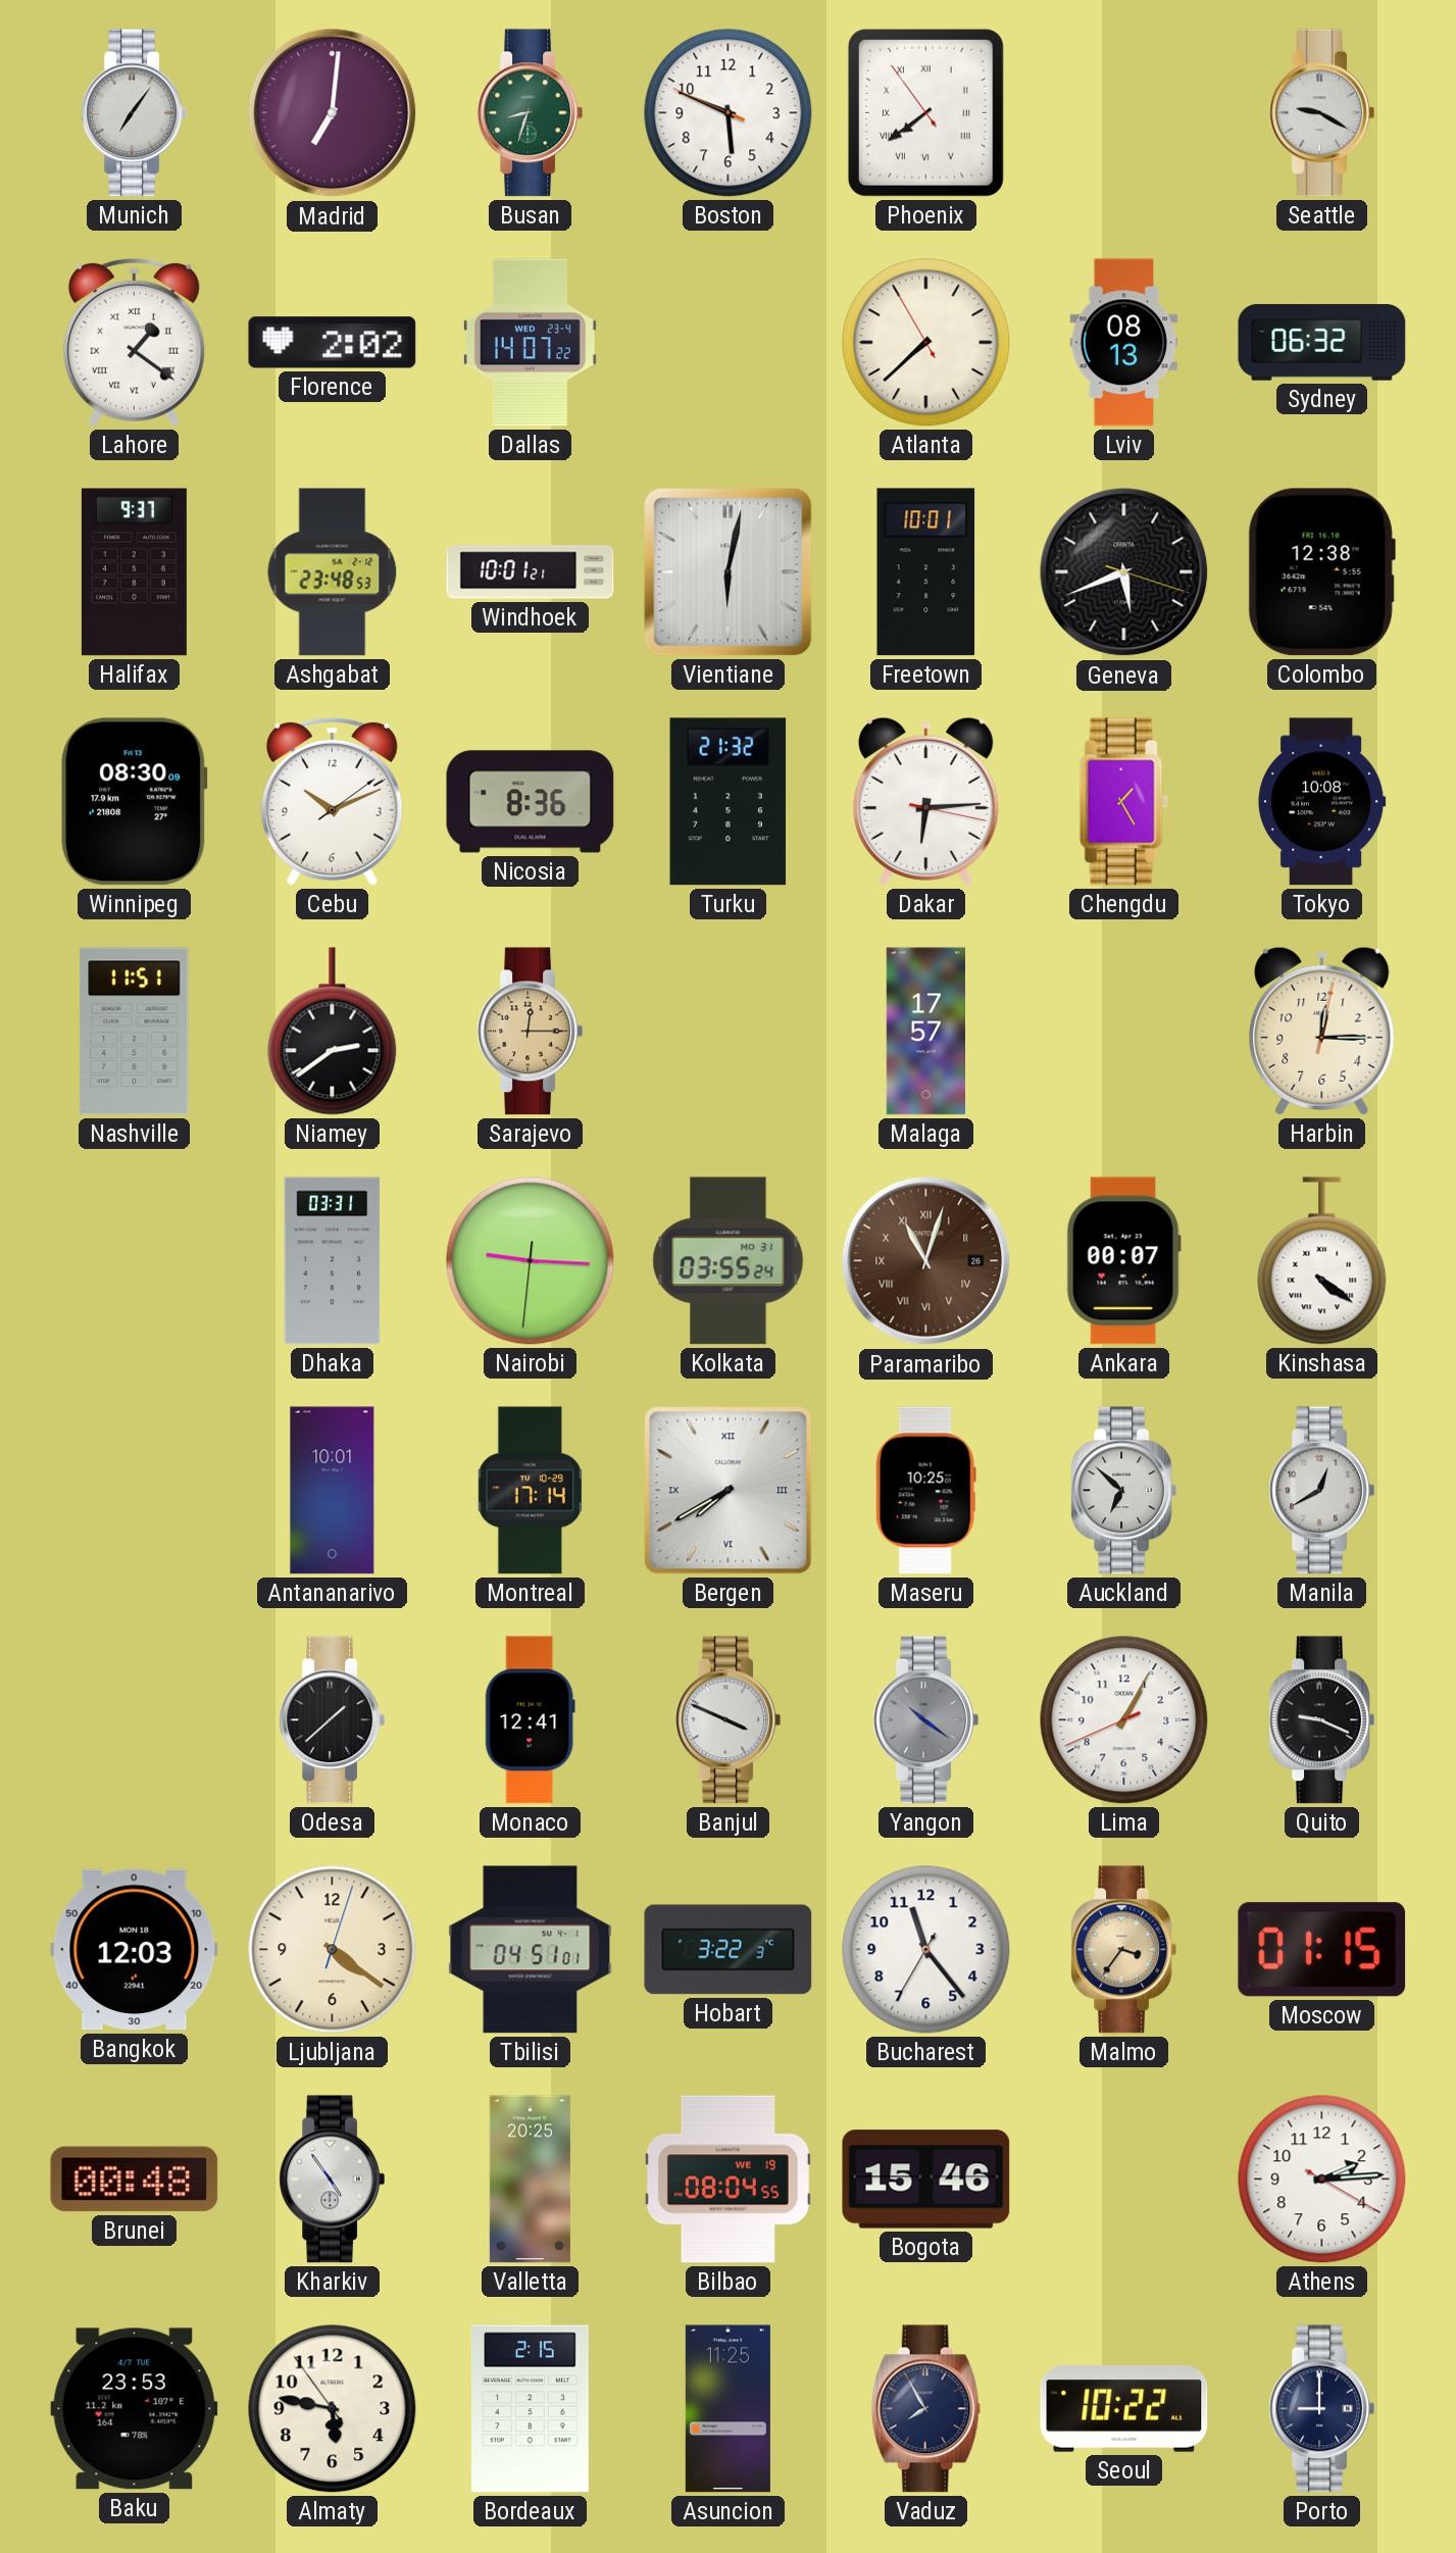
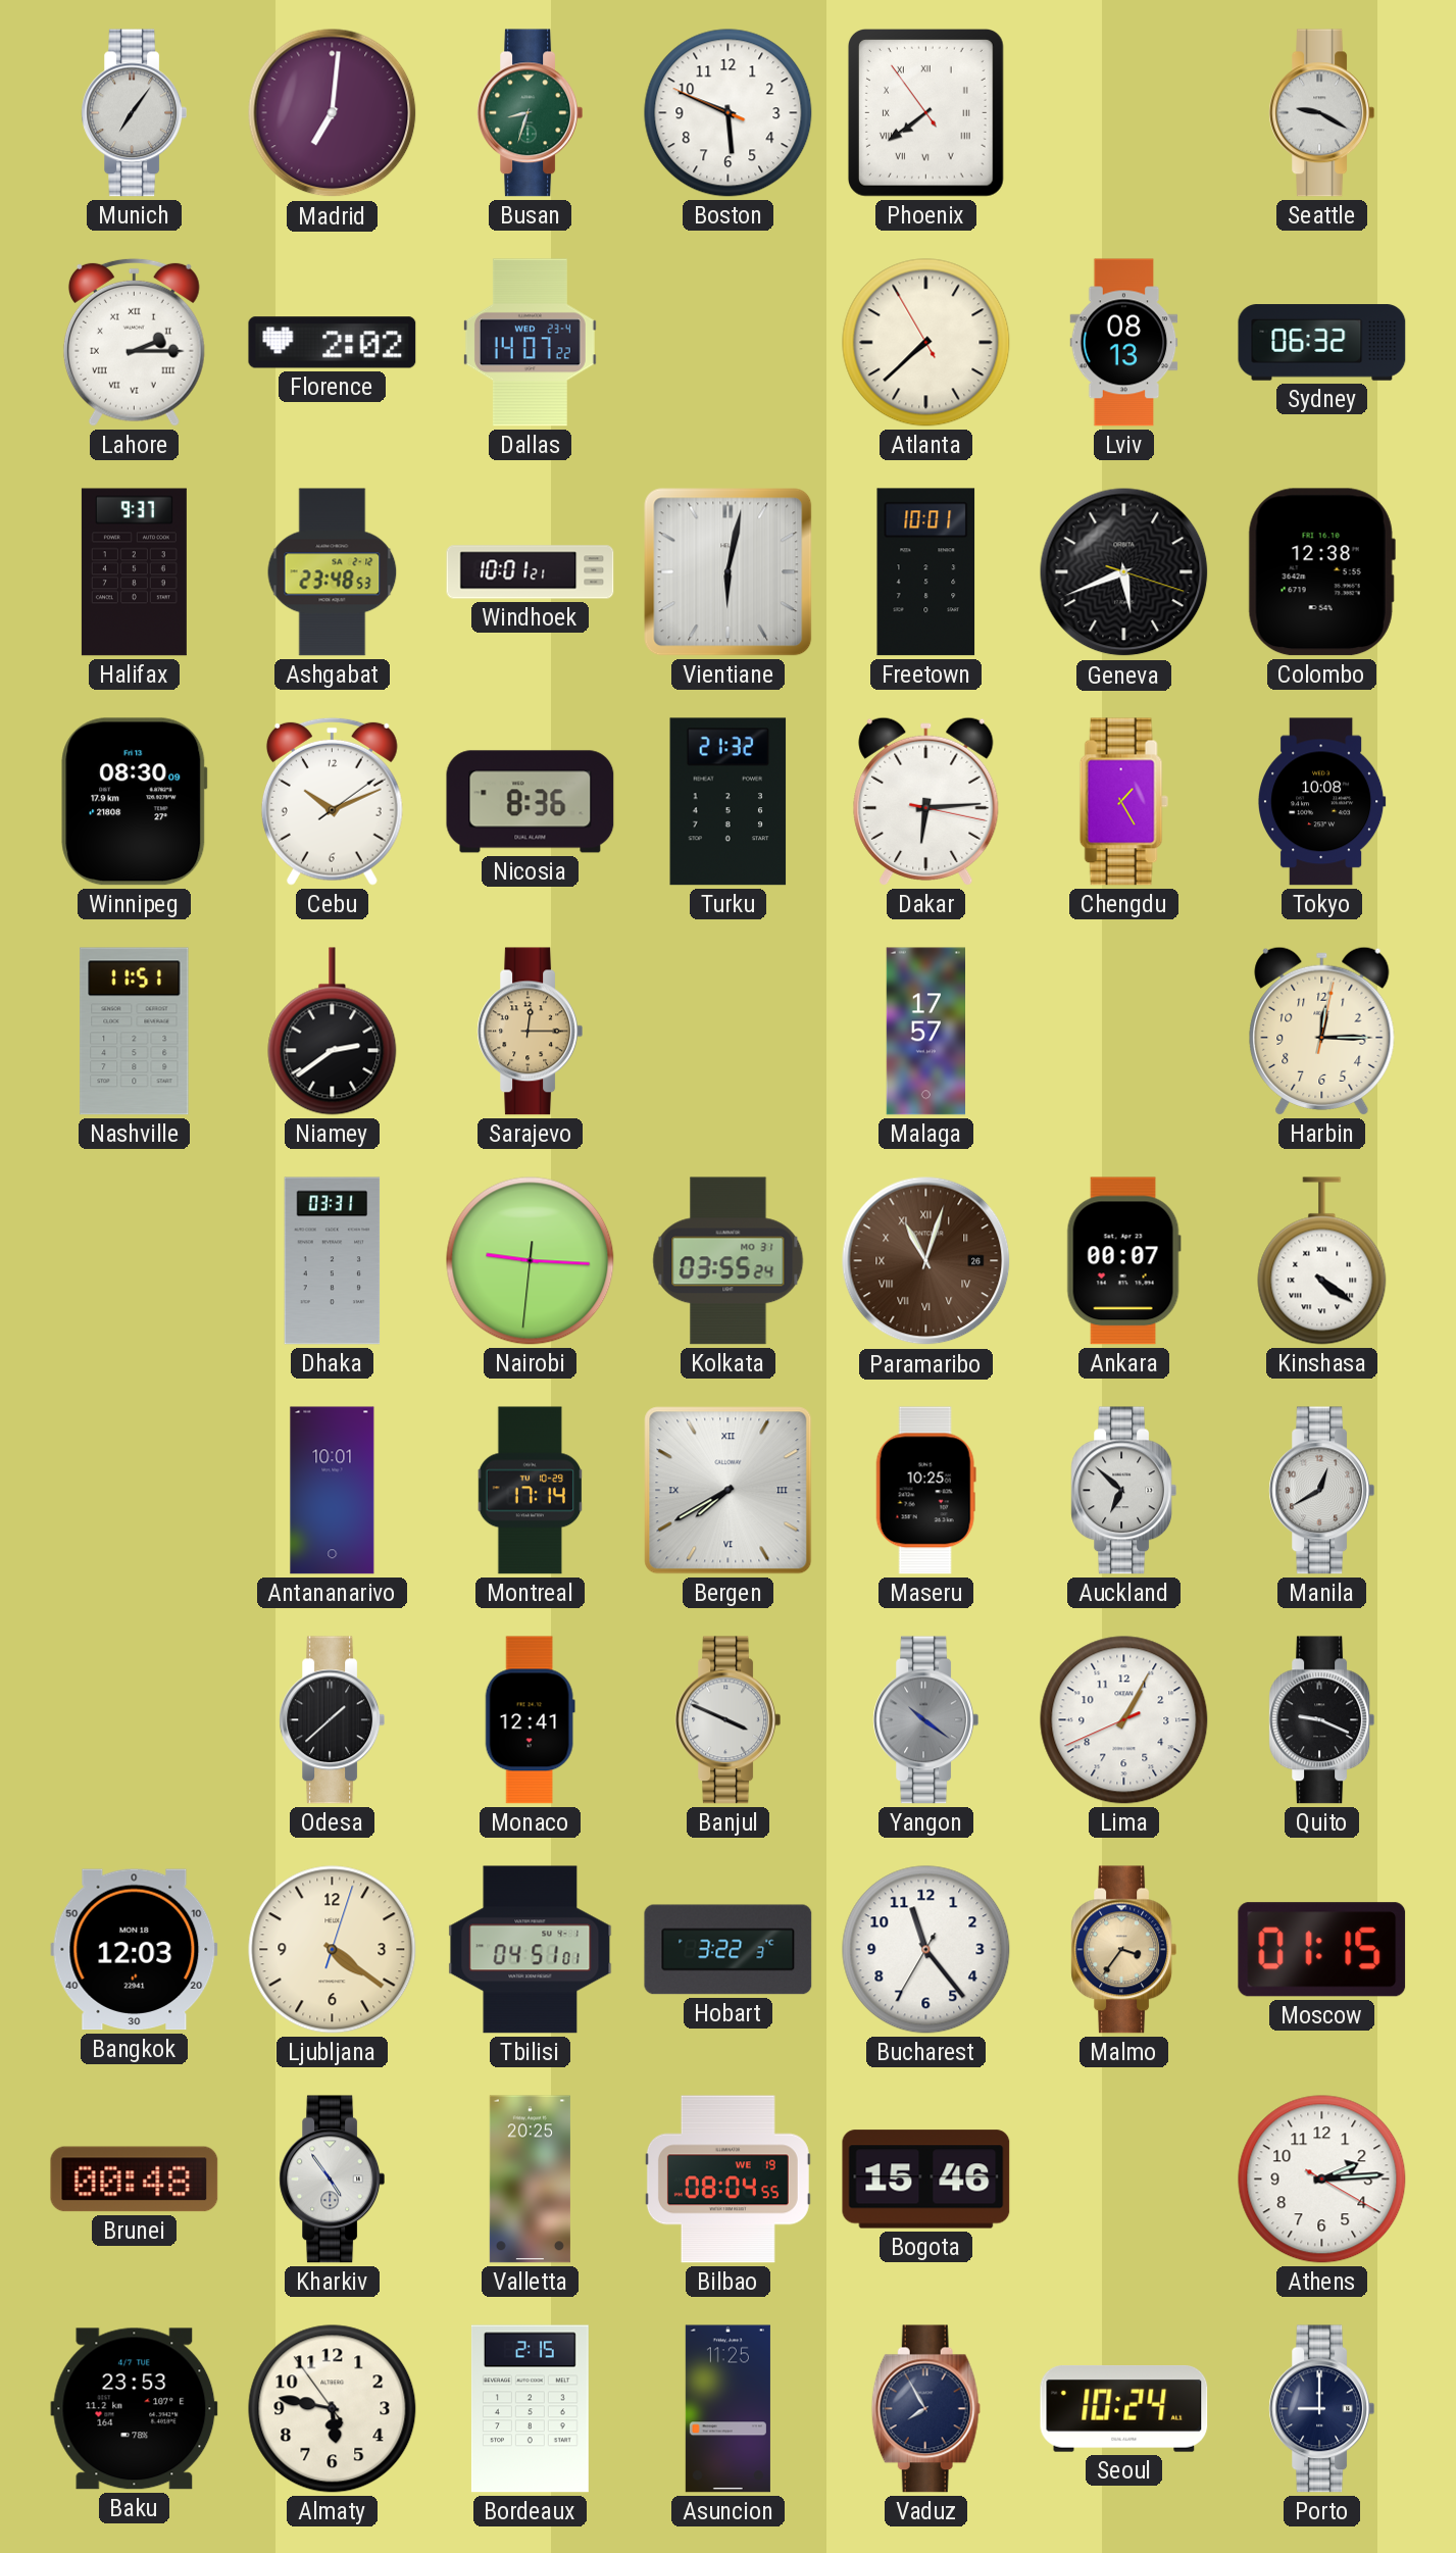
Lahore: 1:21 -> 2:15
Seoul: 10:22 -> 10:24
